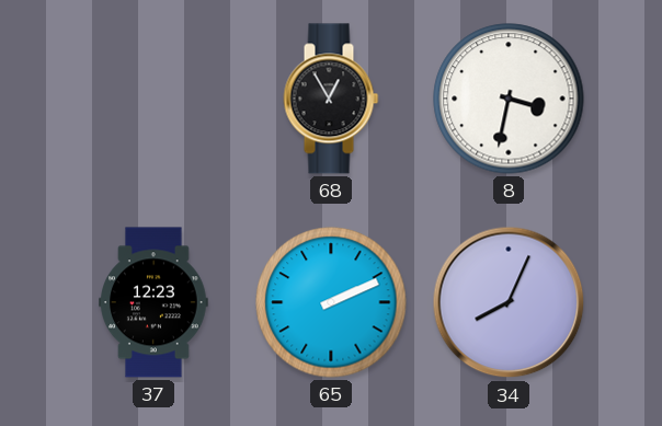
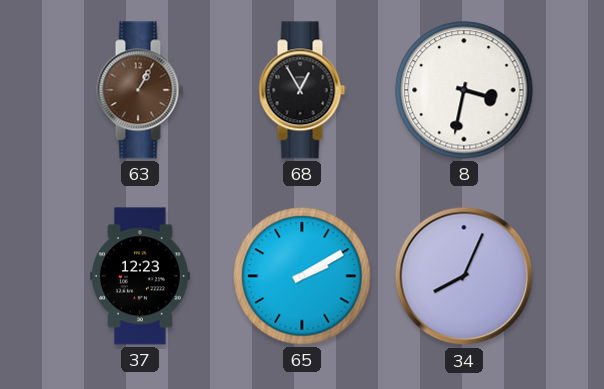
63: none -> 1:05
65: 2:11 -> 2:10
